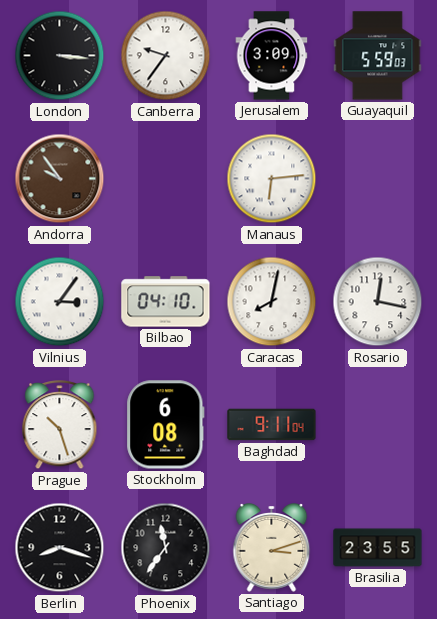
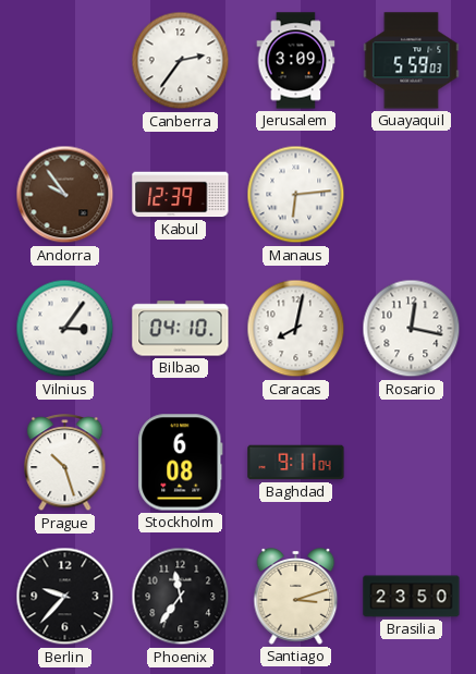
London: 3:16 -> none
Canberra: 9:36 -> 2:36
Kabul: none -> 12:39
Berlin: 8:18 -> 9:37
Brasilia: 23:55 -> 23:50
